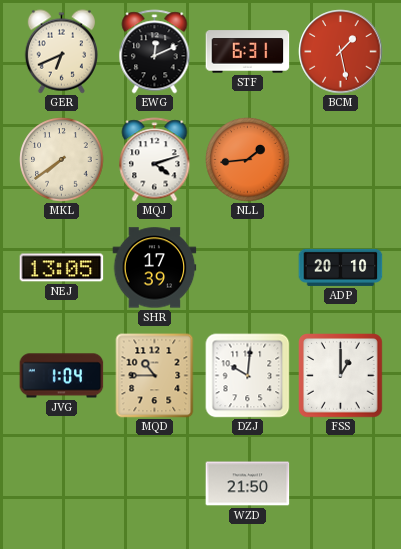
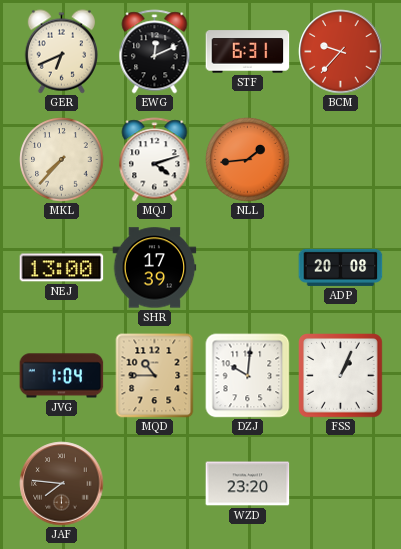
BCM: 1:28 -> 9:37
MKL: 7:39 -> 7:37
NEJ: 13:05 -> 13:00
ADP: 20:10 -> 20:08
FSS: 1:00 -> 1:04
JAF: none -> 7:46
WZD: 21:50 -> 23:20
